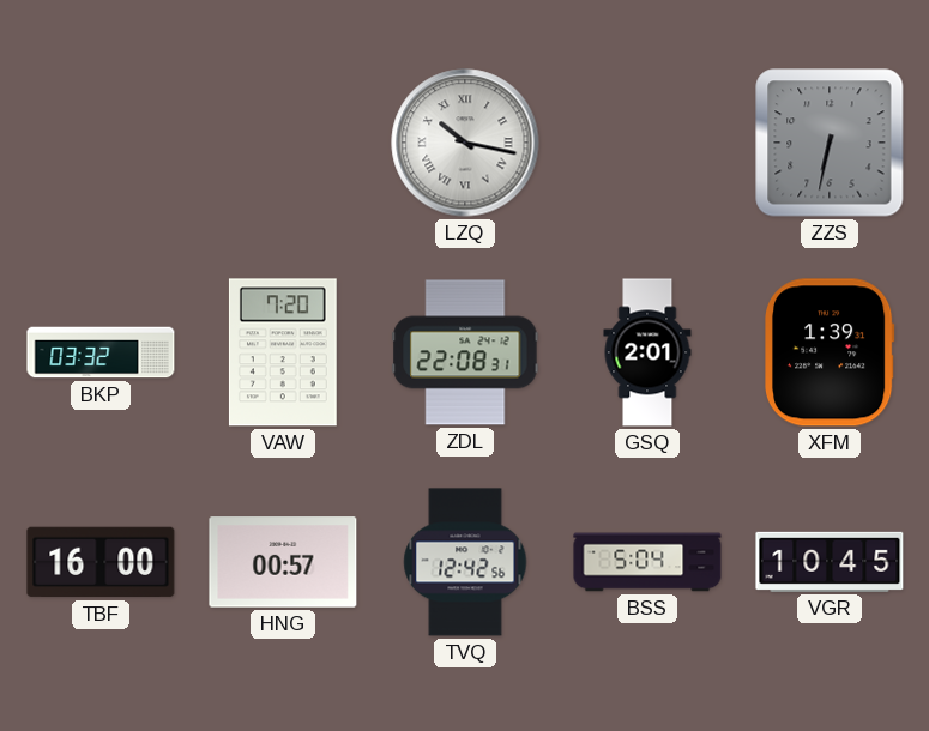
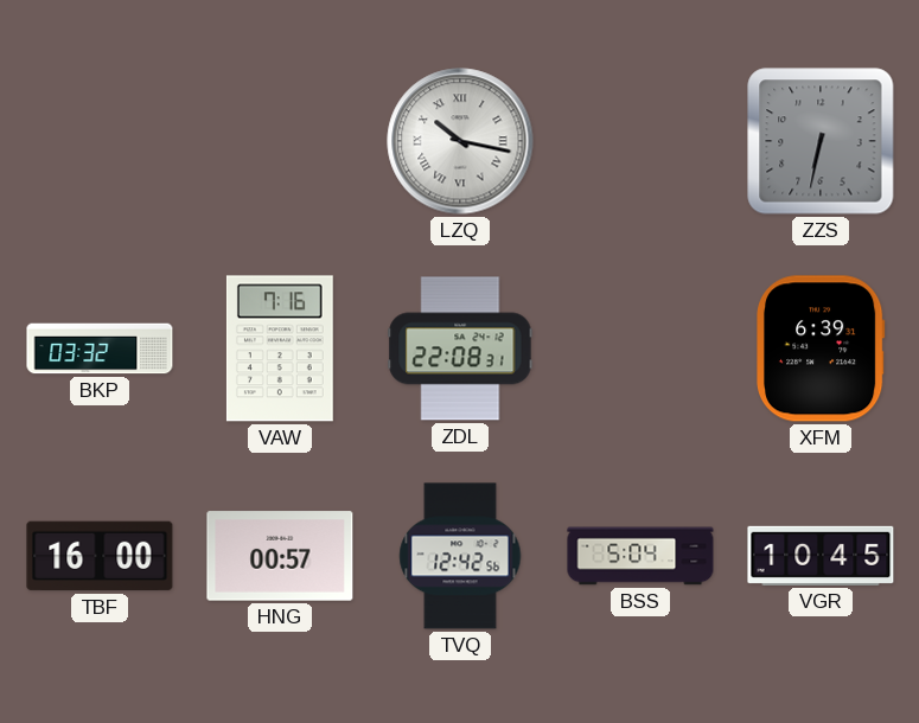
VAW: 7:20 -> 7:16
GSQ: 2:01 -> none
XFM: 1:39 -> 6:39
